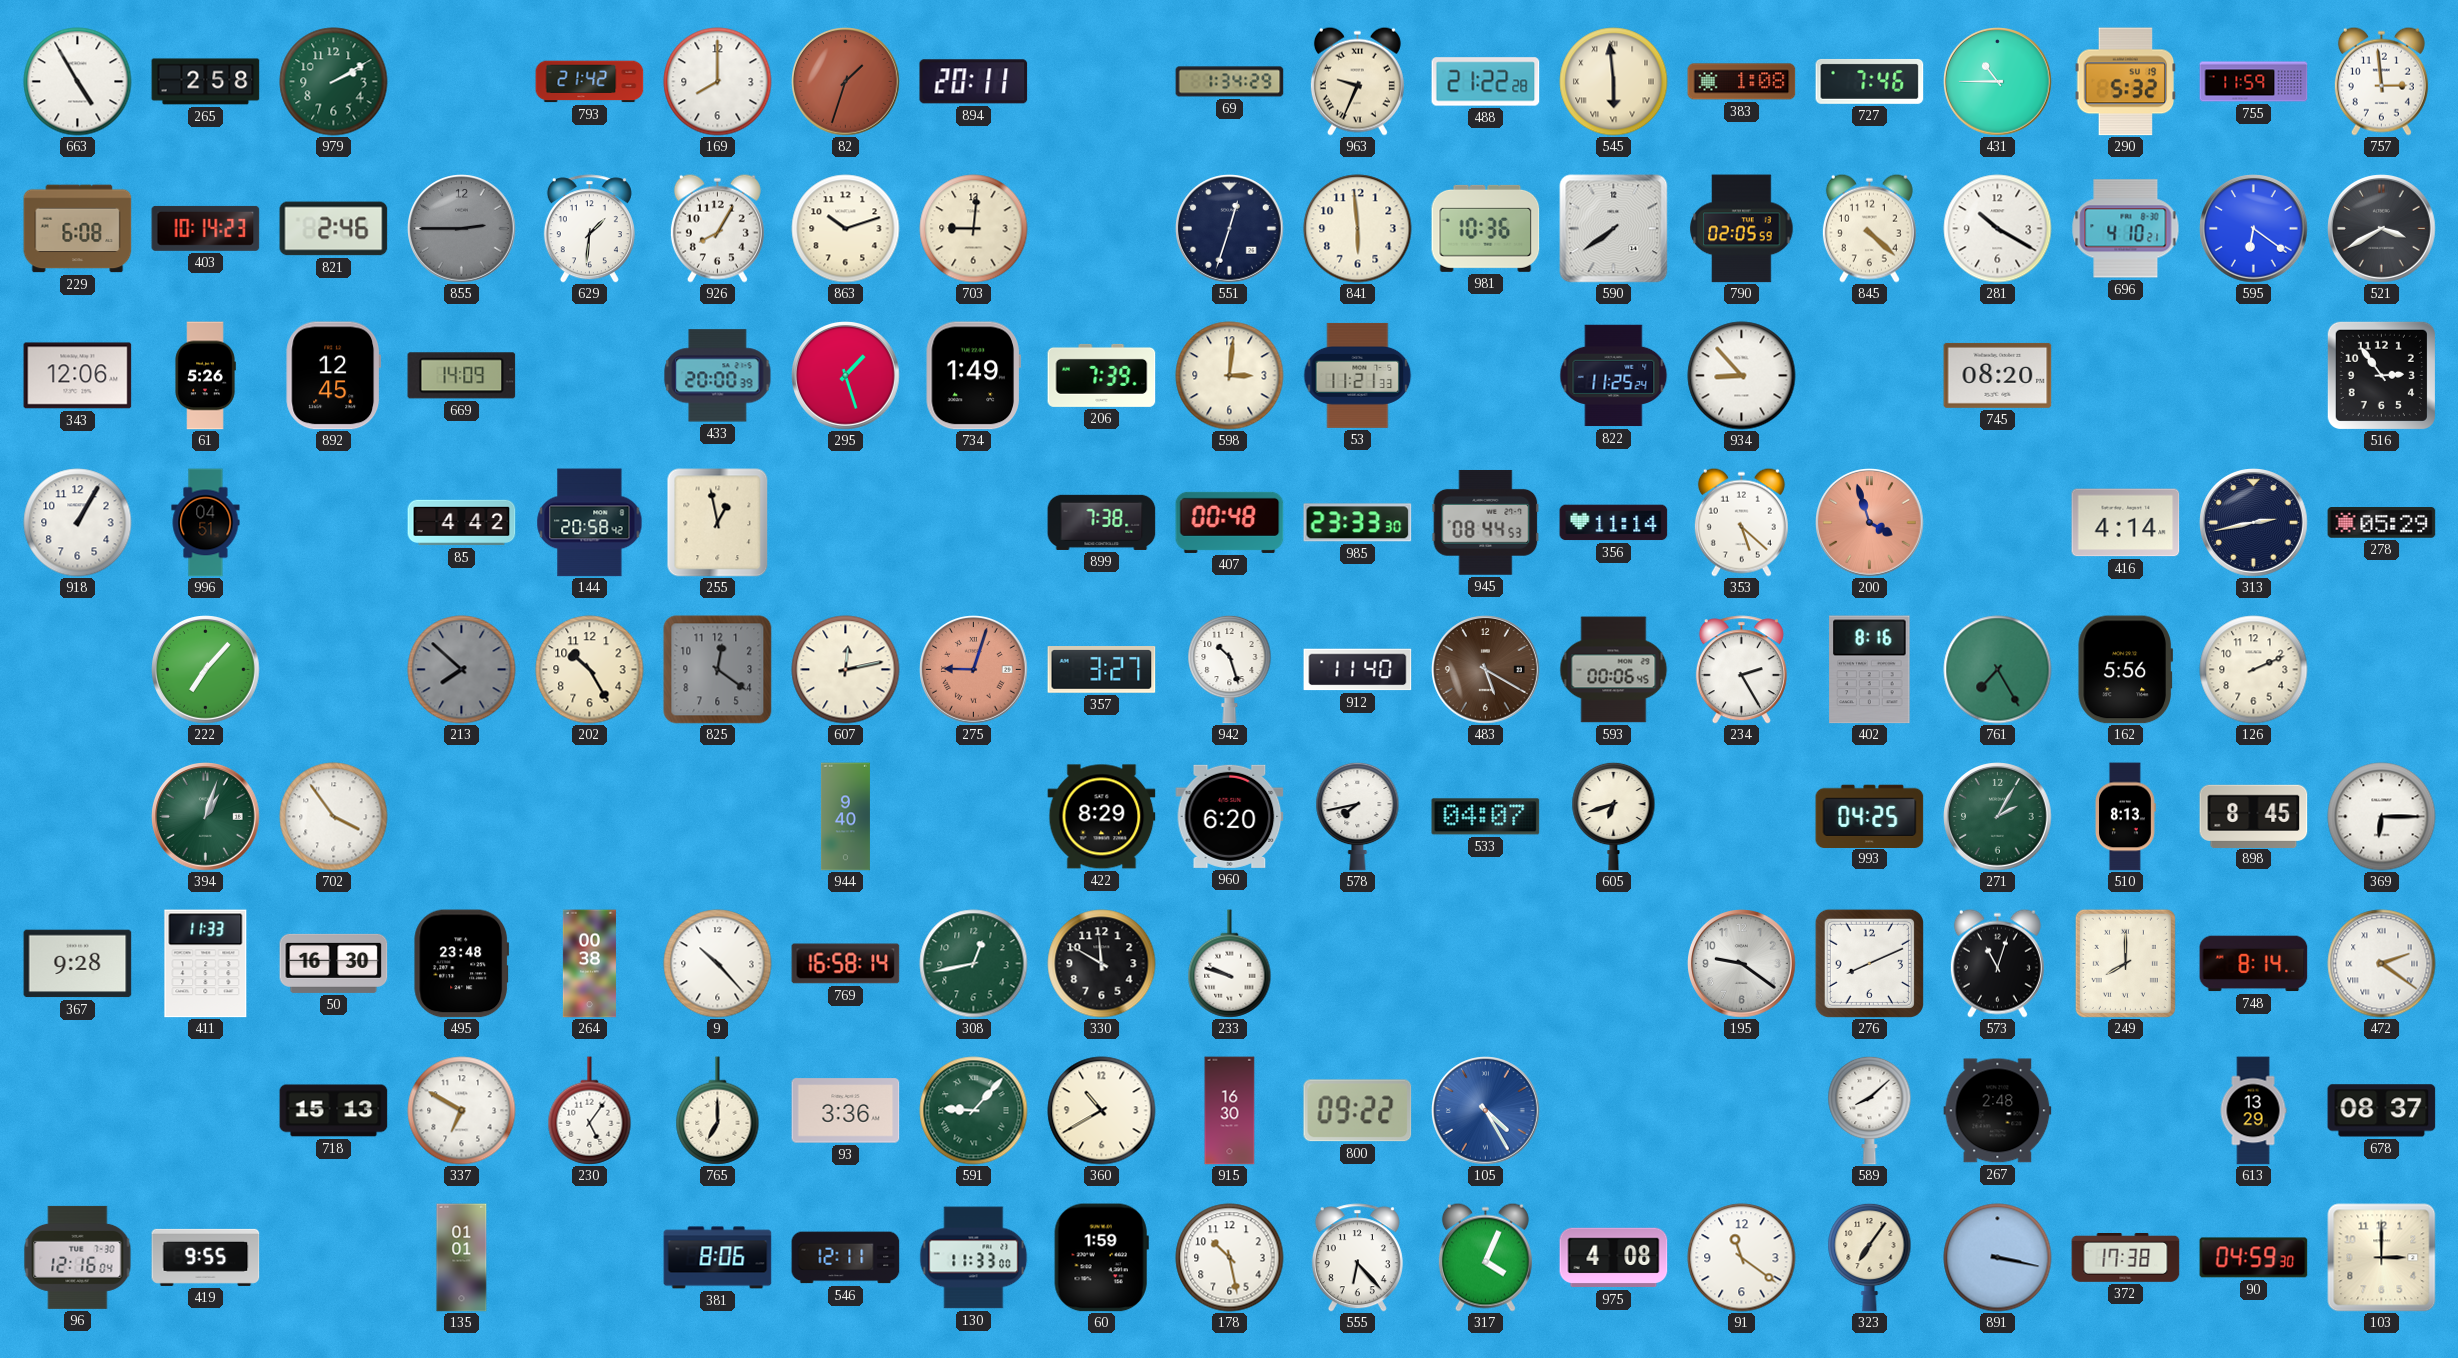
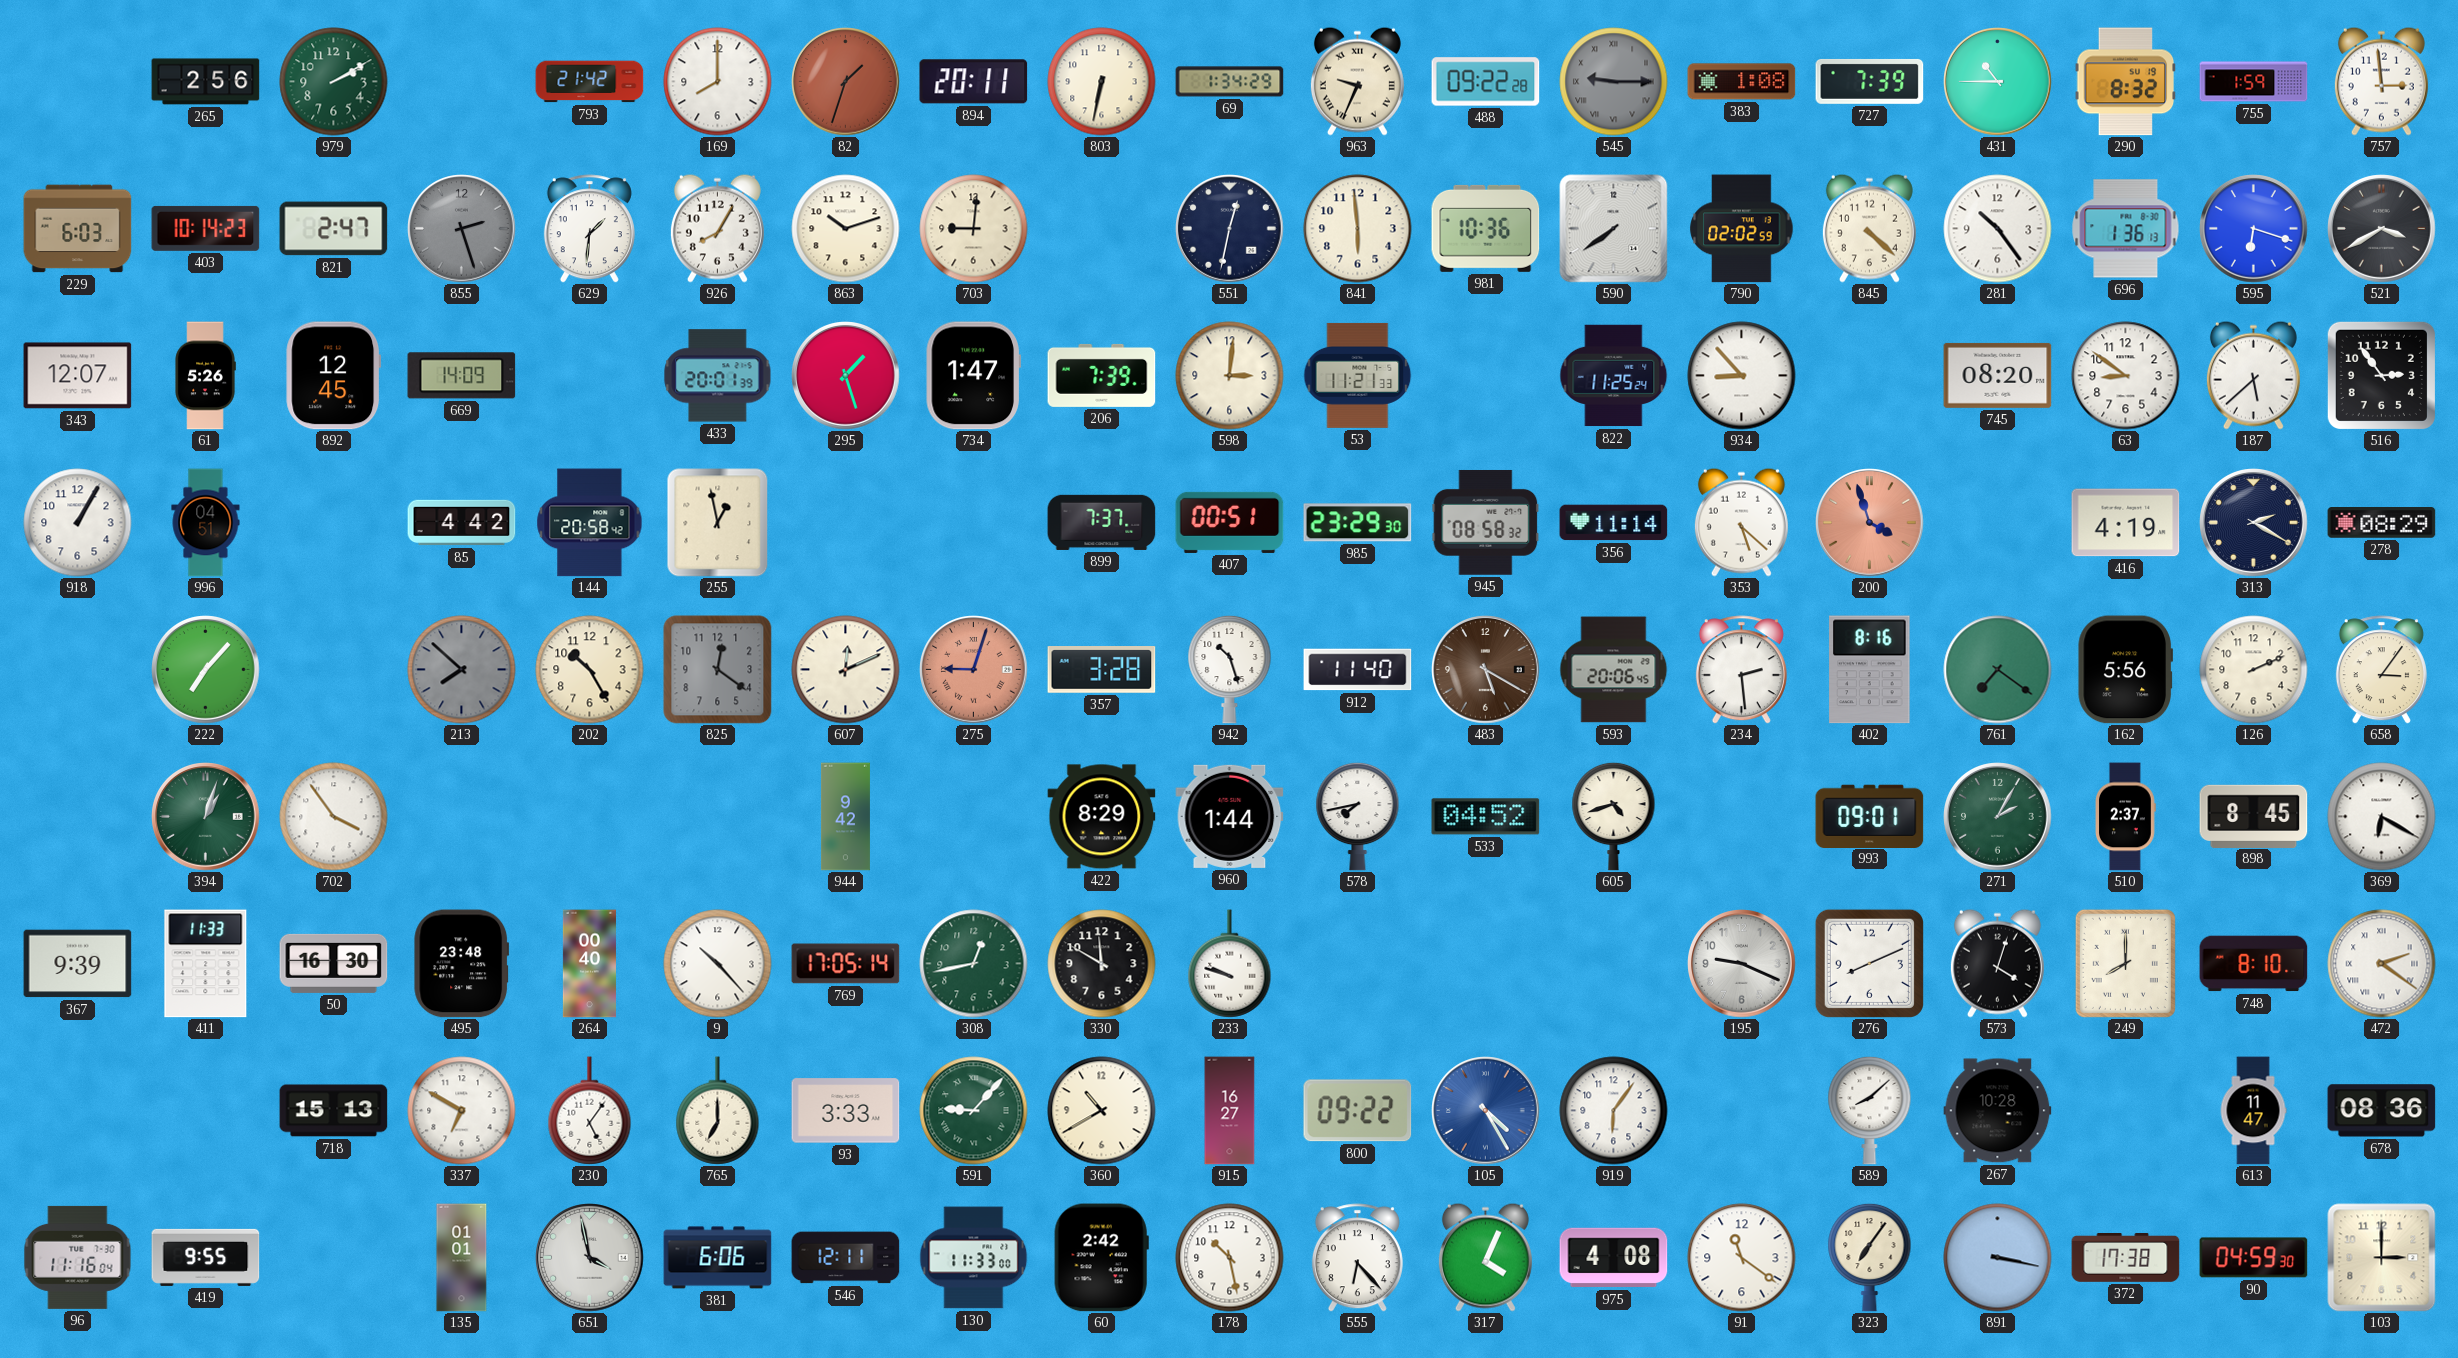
663: 4:55 -> none
265: 2:58 -> 2:56
803: none -> 6:32
488: 21:22 -> 09:22
545: 5:59 -> 9:15
545 dial: cream -> grey
727: 7:46 -> 7:39
290: 5:32 -> 8:32
755: 11:59 -> 1:59
229: 6:08 -> 6:03
821: 2:46 -> 2:47
855: 2:45 -> 2:27
551: 12:33 -> 12:32
790: 02:05 -> 02:02
281: 10:20 -> 10:24
696: 4:10 -> 1:36
595: 6:21 -> 6:18
343: 12:06 -> 12:07
433: 20:00 -> 20:01
734: 1:49 -> 1:47
63: none -> 8:51
187: none -> 5:38
899: 7:38 -> 7:37
407: 00:48 -> 00:51
985: 23:33 -> 23:29
945: 08:44 -> 08:58
416: 4:14 -> 4:19
313: 2:43 -> 2:20
278: 05:29 -> 08:29
607: 12:13 -> 12:11
357: 3:27 -> 3:28
593: 00:06 -> 20:06
234: 2:25 -> 2:29
761: 7:25 -> 7:21
658: none -> 3:06
944: 9:40 -> 9:42
960: 6:20 -> 1:44
533: 04:07 -> 04:52
605: 6:42 -> 4:42
993: 04:25 -> 09:01
510: 8:13 -> 2:37
369: 6:15 -> 6:20
367: 9:28 -> 9:39
264: 00:38 -> 00:40
769: 16:58 -> 17:05
195: 9:21 -> 9:19
573: 11:03 -> 4:03
748: 8:14 -> 8:10
93: 3:36 -> 3:33
915: 16:30 -> 16:27
919: none -> 6:06
267: 2:48 -> 10:28
613: 13:29 -> 11:47
678: 08:37 -> 08:36
96: 12:16 -> 11:16
651: none -> 3:58
381: 8:06 -> 6:06
60: 1:59 -> 2:42
